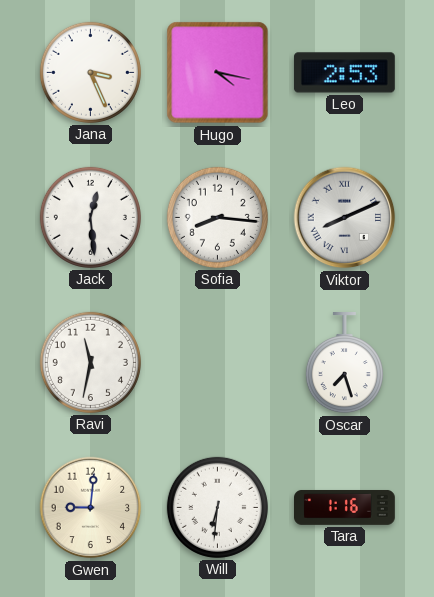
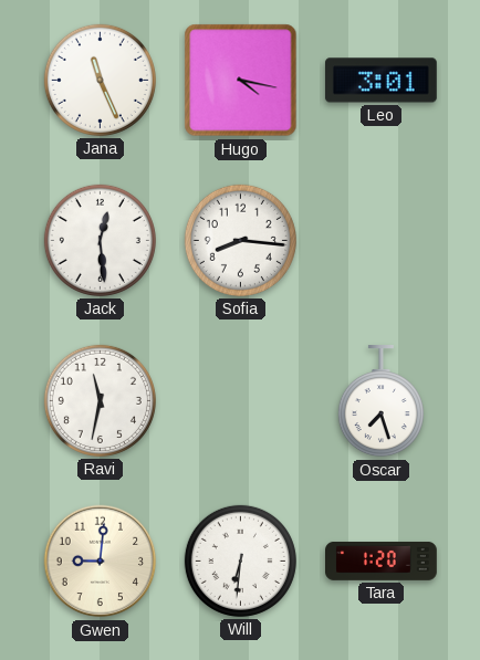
Jana: 3:26 -> 11:26
Leo: 2:53 -> 3:01
Viktor: 8:11 -> none
Tara: 1:16 -> 1:20
